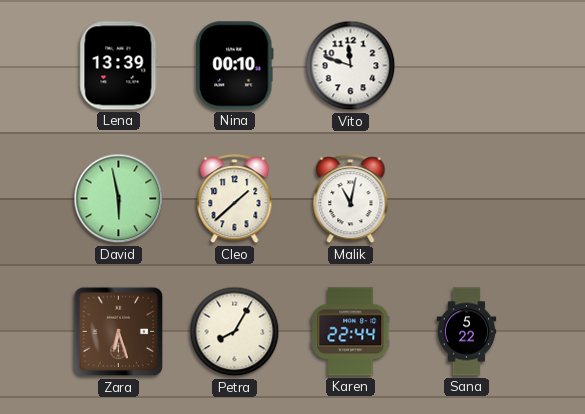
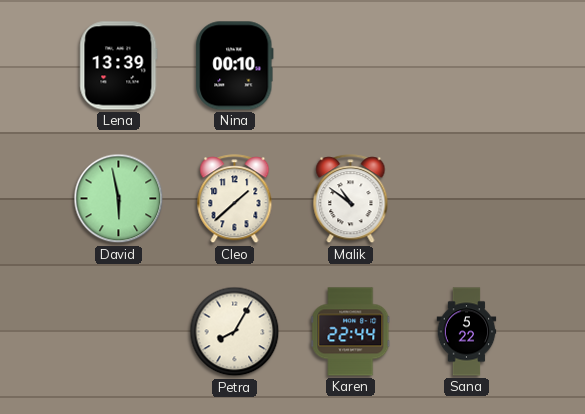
Vito: 11:48 -> none
Malik: 11:02 -> 10:51
Zara: 6:27 -> none
